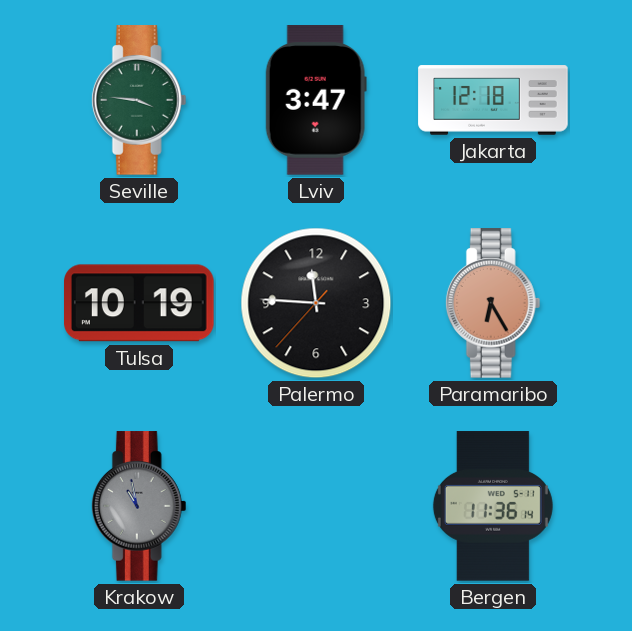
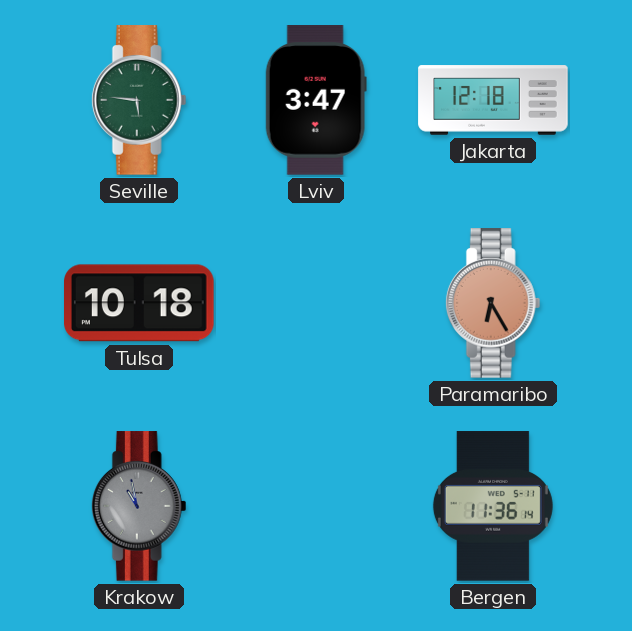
Seville: 3:46 -> 5:46
Tulsa: 10:19 -> 10:18
Palermo: 11:45 -> none
